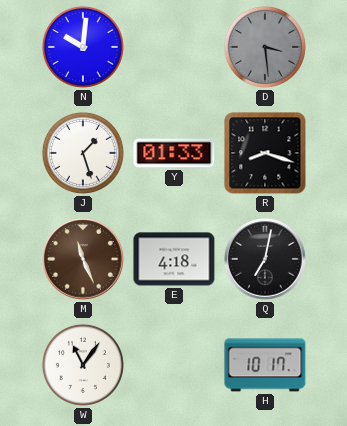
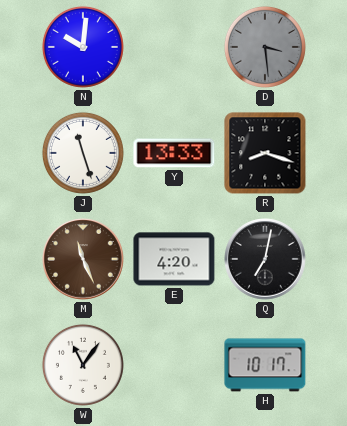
J: 1:27 -> 11:27
Y: 01:33 -> 13:33
E: 4:18 -> 4:20
